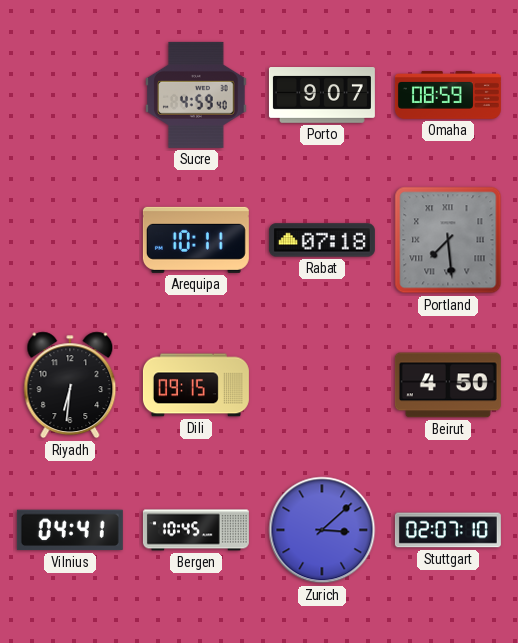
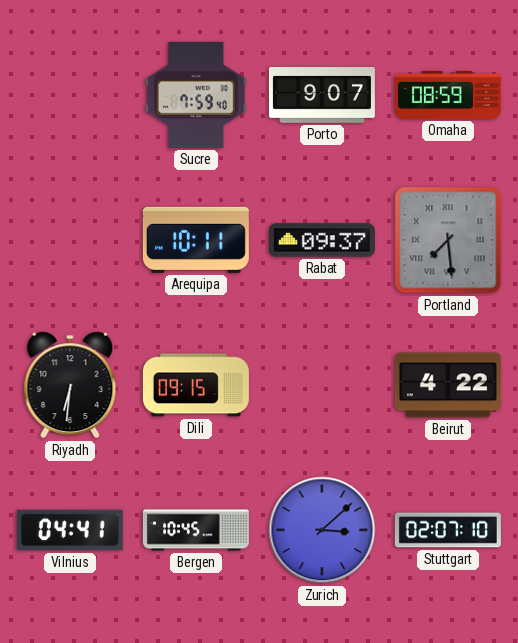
Sucre: 4:59 -> 7:59
Rabat: 07:18 -> 09:37
Beirut: 4:50 -> 4:22
